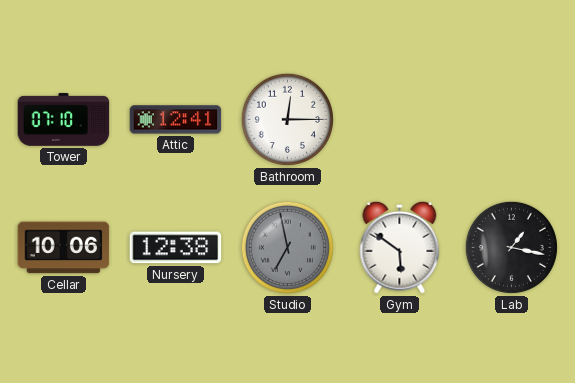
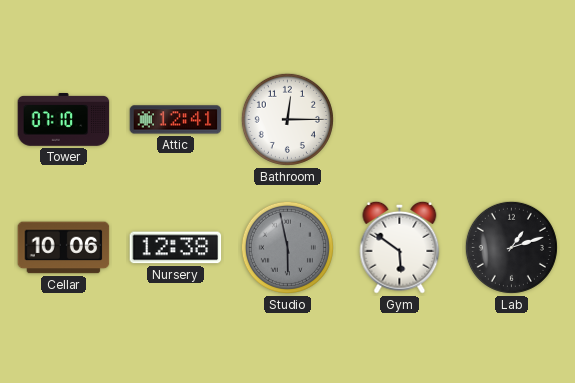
Studio: 6:58 -> 5:58
Lab: 1:17 -> 1:12
